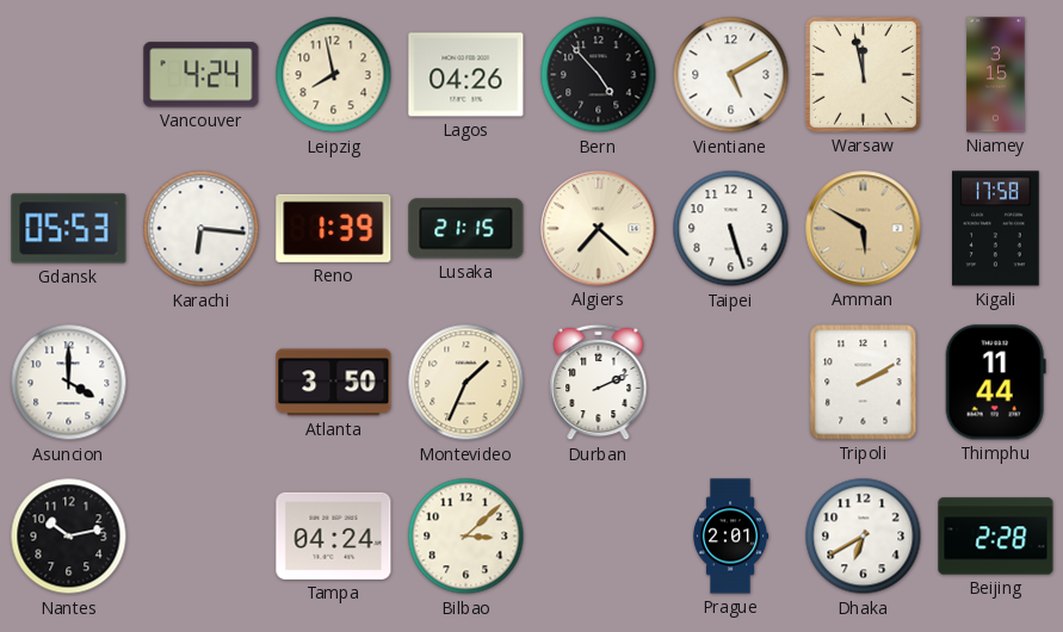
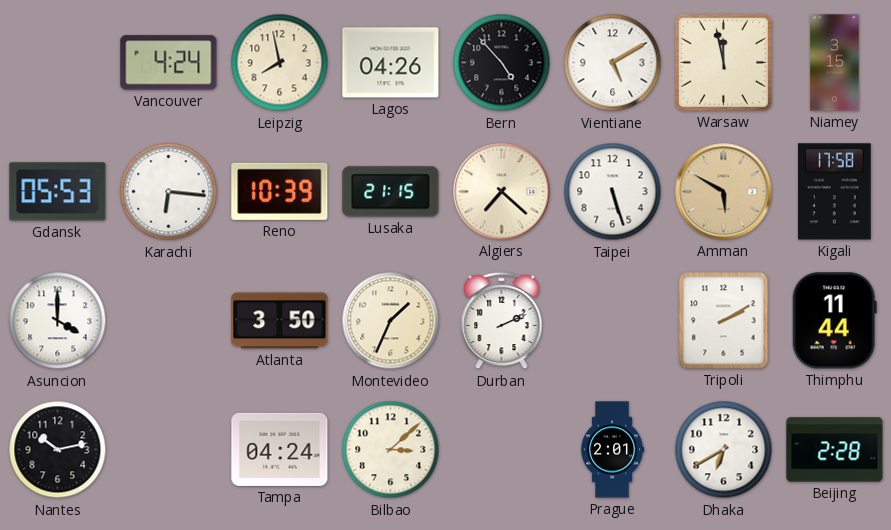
Reno: 1:39 -> 10:39
